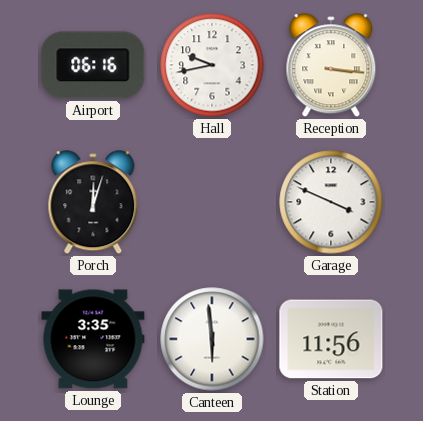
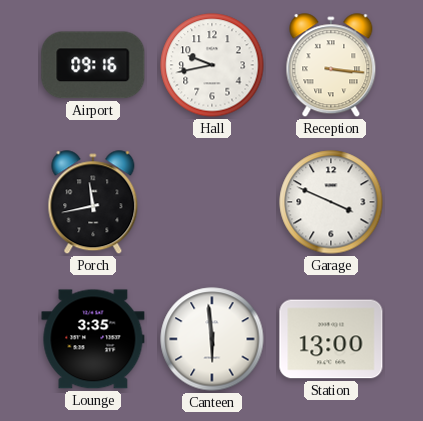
Airport: 06:16 -> 09:16
Porch: 12:03 -> 11:43
Station: 11:56 -> 13:00
